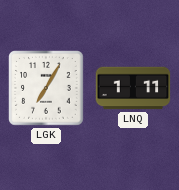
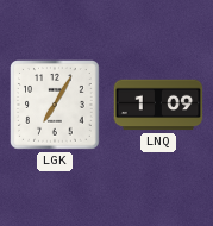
LNQ: 1:11 -> 1:09
